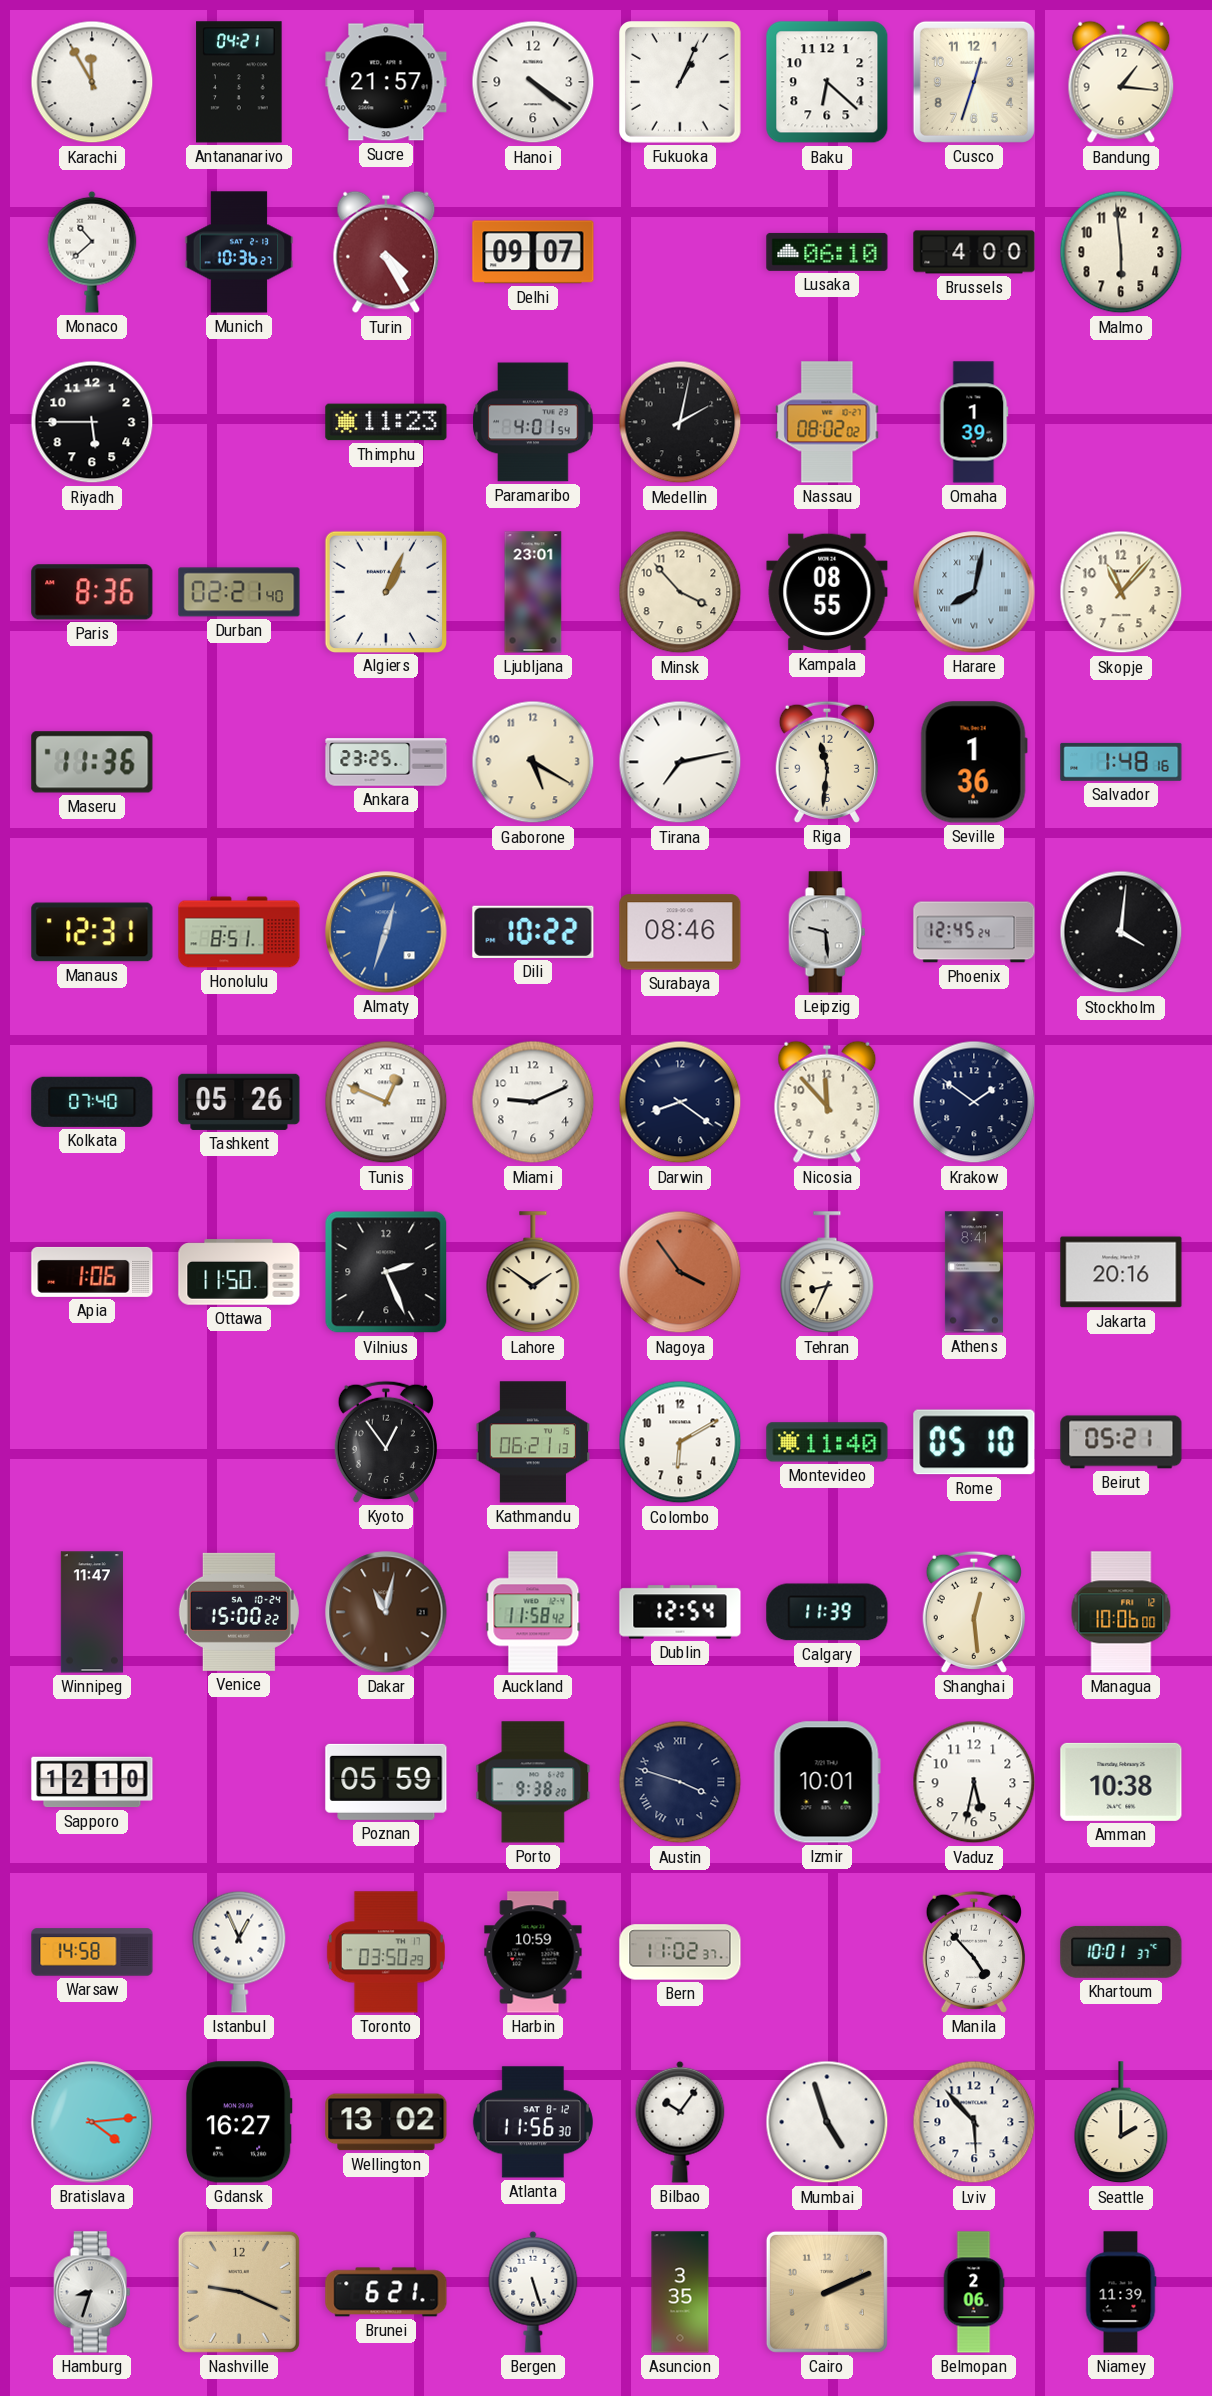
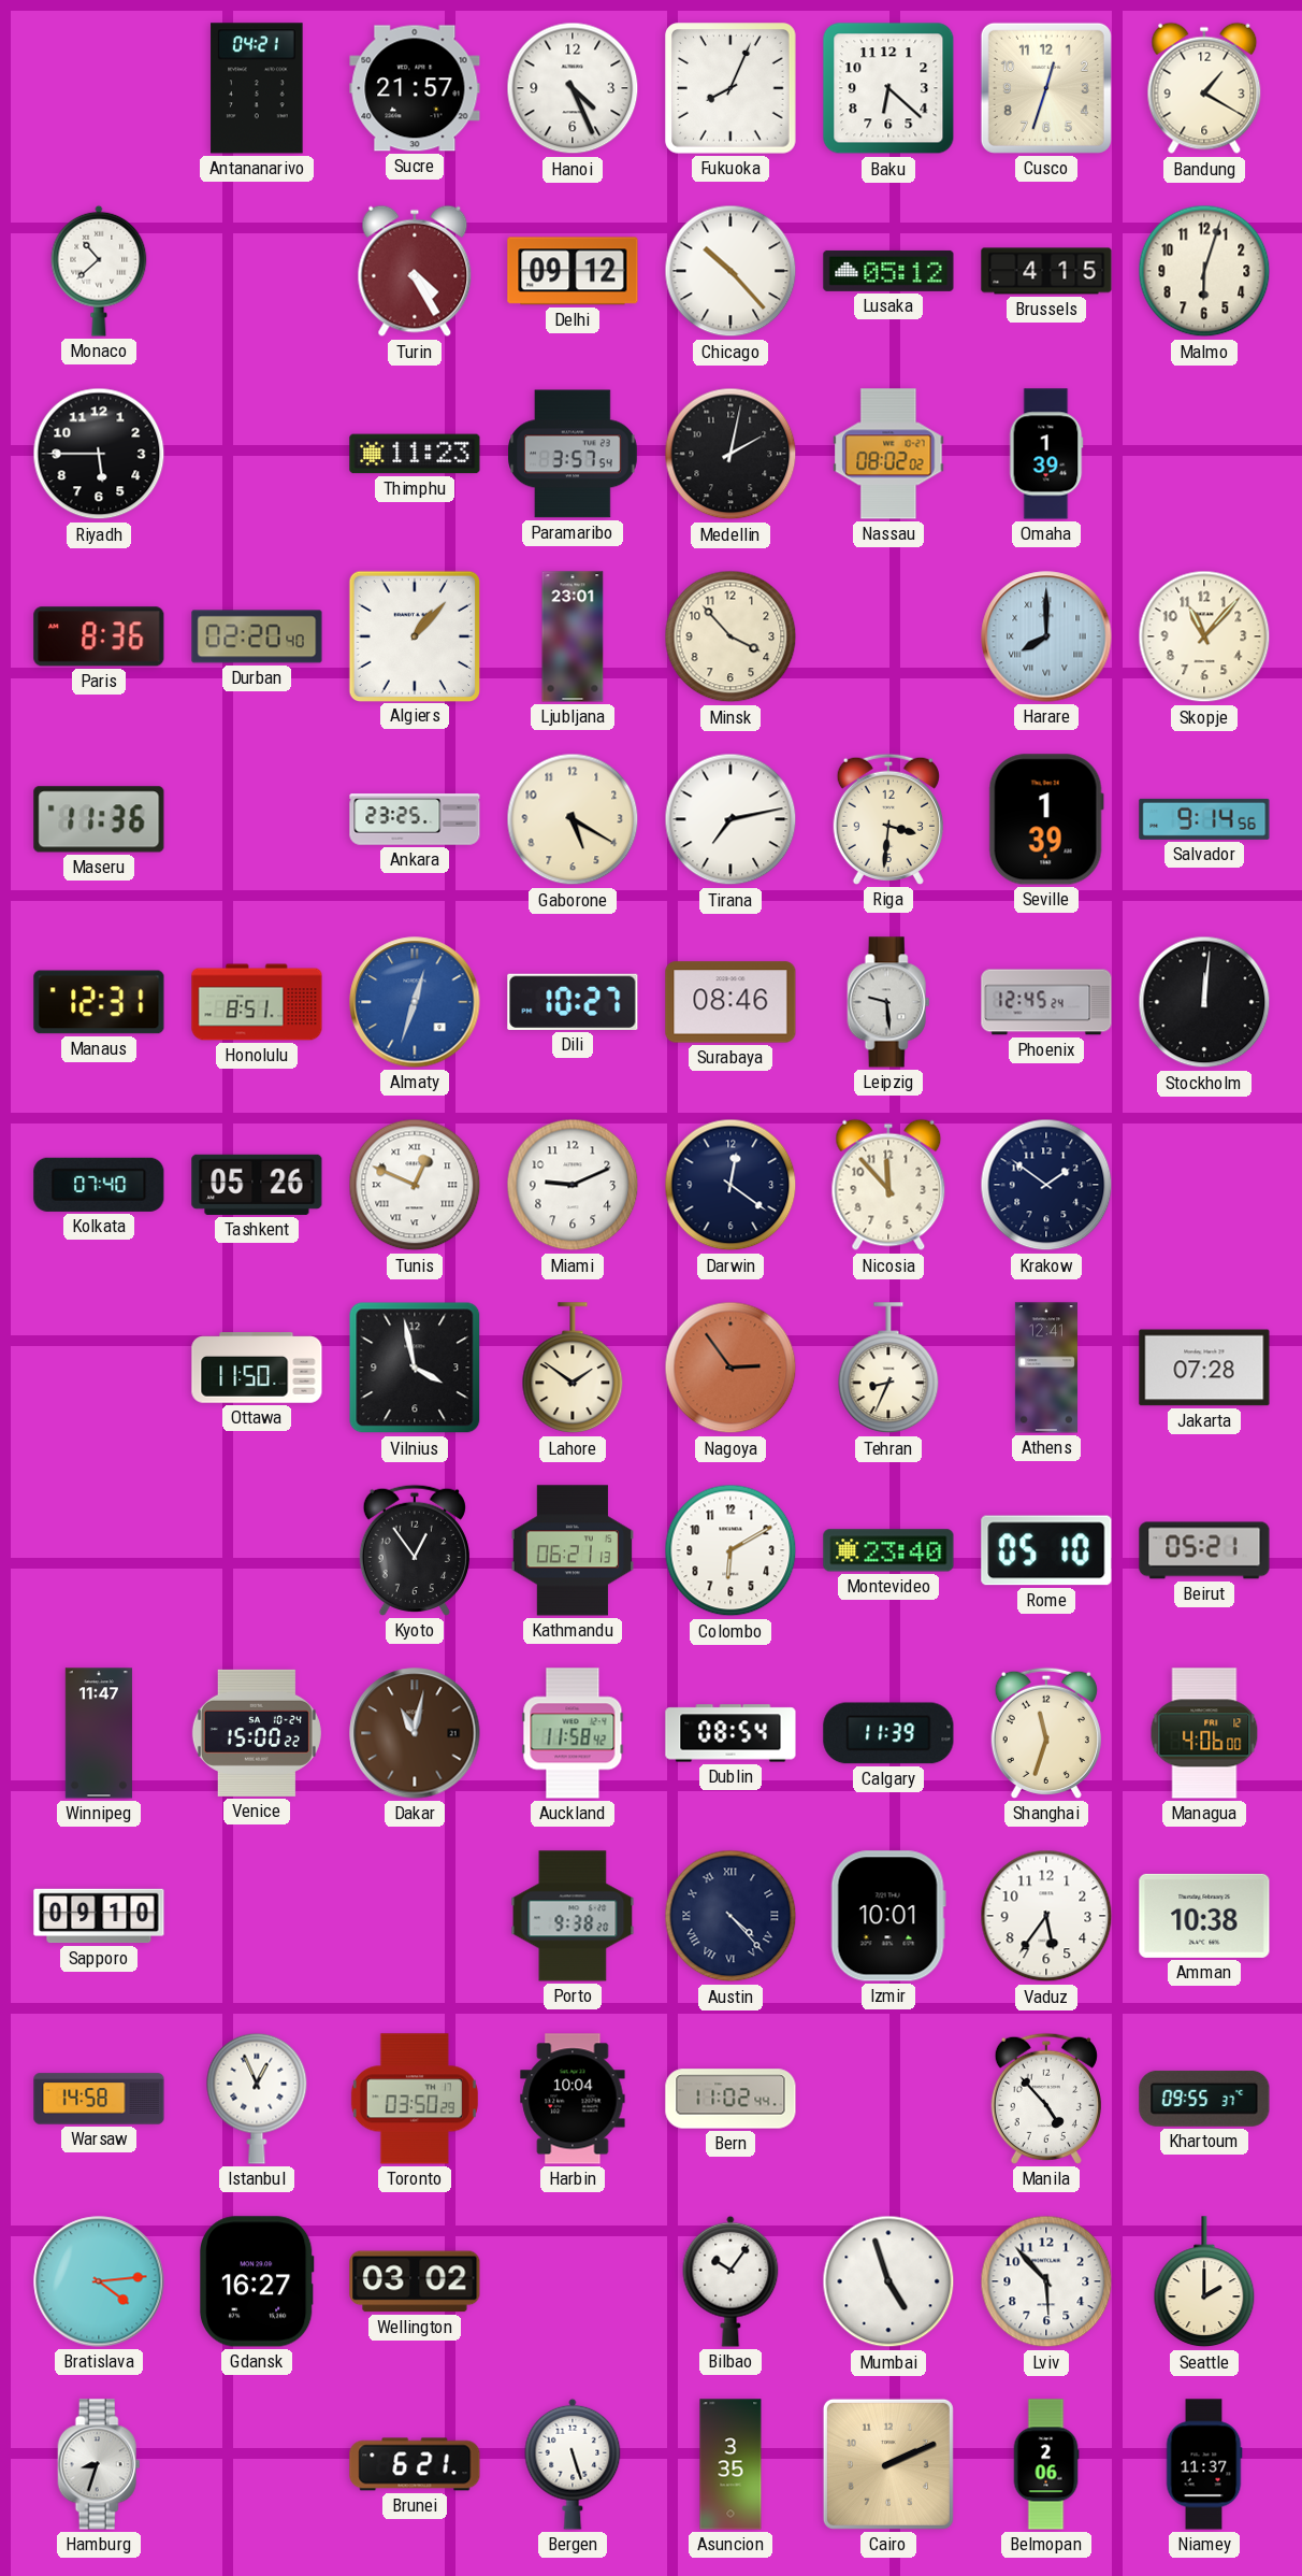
Karachi: 11:55 -> none
Hanoi: 4:21 -> 4:26
Fukuoka: 1:04 -> 8:04
Bandung: 1:16 -> 1:20
Munich: 10:36 -> none
Delhi: 09:07 -> 09:12
Chicago: none -> 10:23
Lusaka: 06:10 -> 05:12
Brussels: 4:00 -> 4:15
Malmo: 5:59 -> 6:03
Paramaribo: 4:01 -> 3:57
Durban: 02:21 -> 02:20
Algiers: 1:04 -> 1:07
Kampala: 08:55 -> none
Harare: 8:02 -> 8:00
Riga: 11:31 -> 3:31
Seville: 1:36 -> 1:39
Salvador: 1:48 -> 9:14
Dili: 10:22 -> 10:27
Stockholm: 4:01 -> 12:01
Darwin: 8:21 -> 12:21
Apia: 1:06 -> none
Vilnius: 2:26 -> 3:58
Nagoya: 3:54 -> 2:54
Athens: 8:41 -> 12:41
Jakarta: 20:16 -> 07:28
Montevideo: 11:40 -> 23:40
Dublin: 12:54 -> 08:54
Shanghai: 12:29 -> 11:33
Managua: 10:06 -> 4:06
Sapporo: 12:10 -> 09:10
Poznan: 05:59 -> none
Austin: 3:48 -> 4:23
Vaduz: 5:32 -> 5:36
Harbin: 10:59 -> 10:04
Bern: 11:02:37 -> 11:02:44
Khartoum: 10:01 -> 09:55
Wellington: 13:02 -> 03:02
Atlanta: 11:56 -> none
Nashville: 9:19 -> none
Niamey: 11:39 -> 11:37
